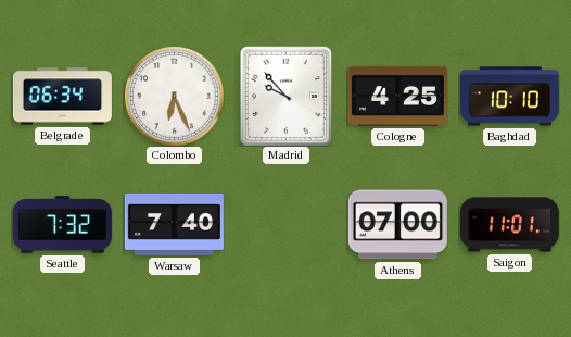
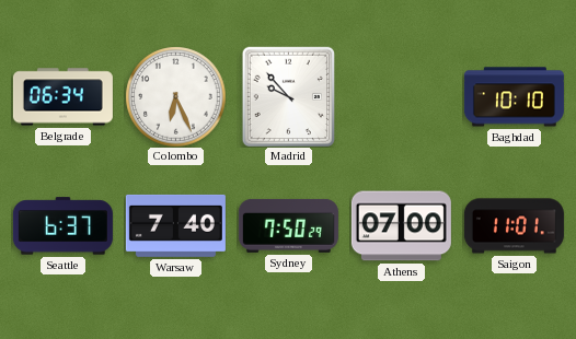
Cologne: 4:25 -> none
Seattle: 7:32 -> 6:37
Sydney: none -> 7:50
